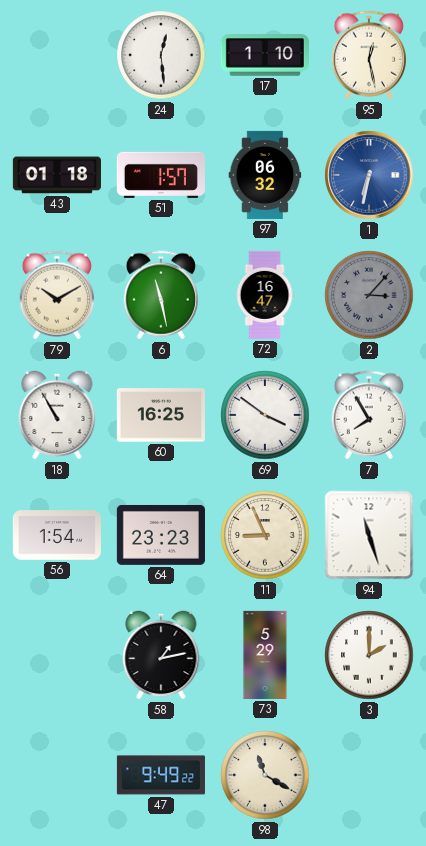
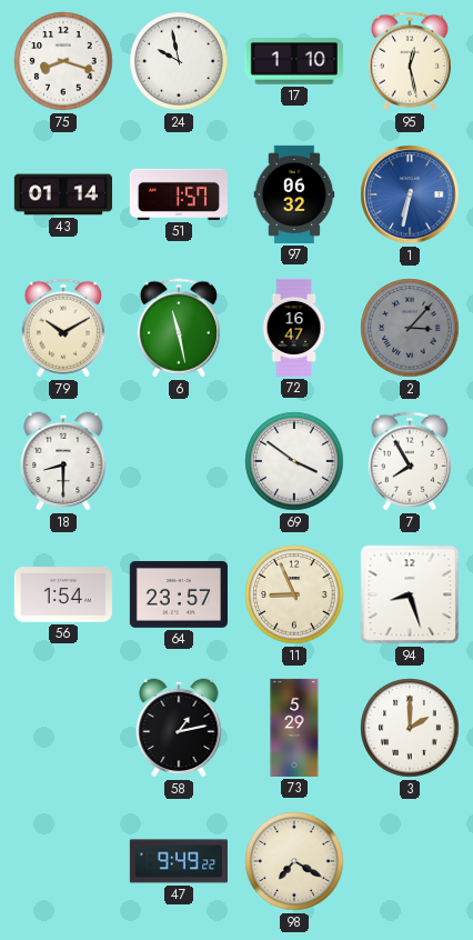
75: none -> 8:18
24: 12:29 -> 9:58
43: 01:18 -> 01:14
18: 10:55 -> 8:30
60: 16:25 -> none
64: 23:23 -> 23:57
94: 11:27 -> 8:27
98: 11:20 -> 7:20
